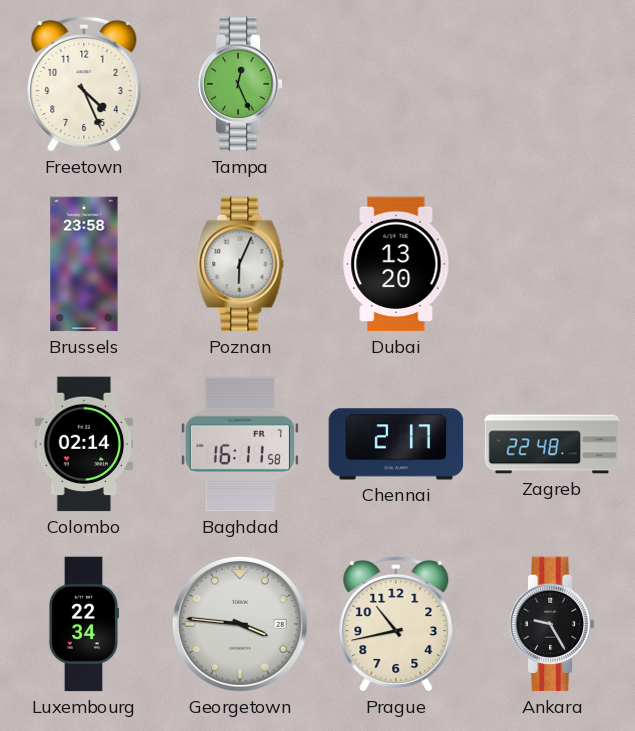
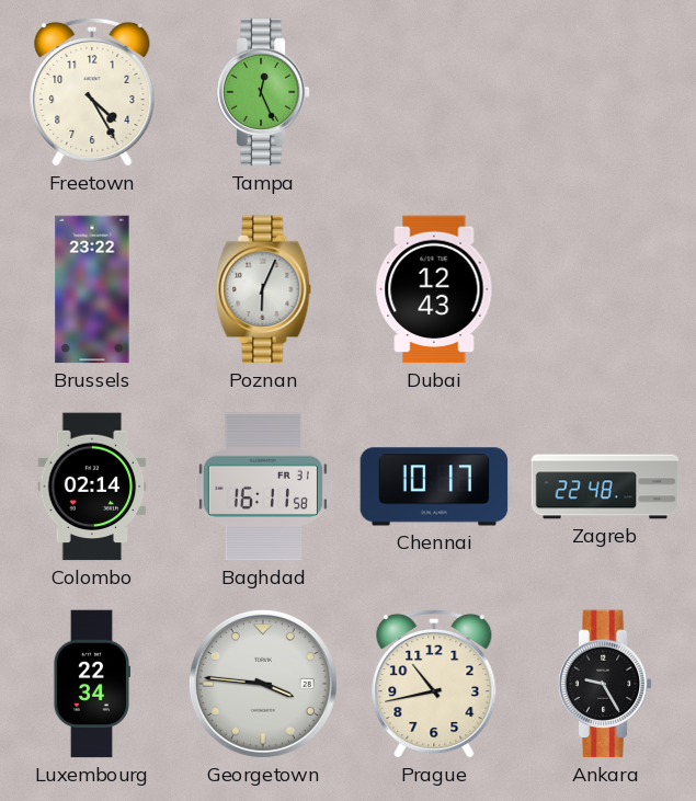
Freetown: 4:26 -> 4:25
Brussels: 23:58 -> 23:22
Dubai: 13:20 -> 12:43
Baghdad date: FR 7 -> FR 31
Chennai: 2:17 -> 10:17
